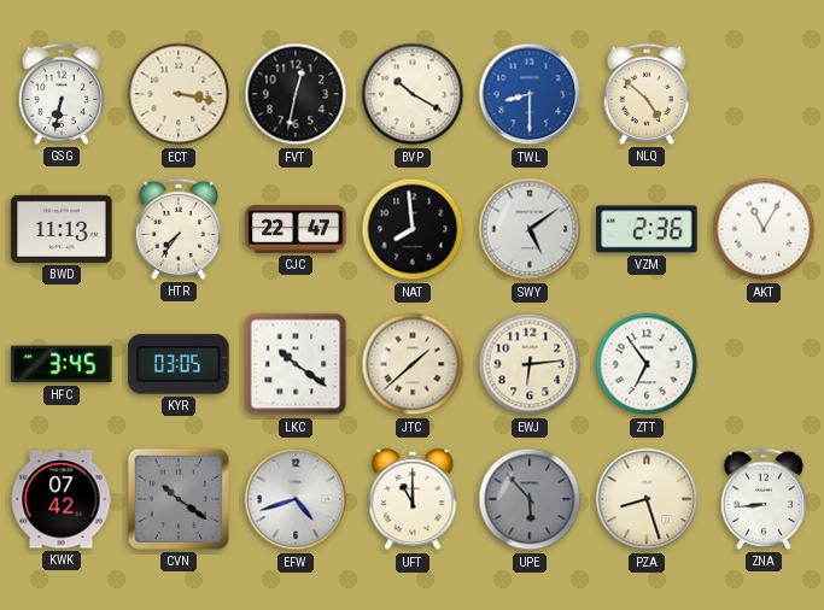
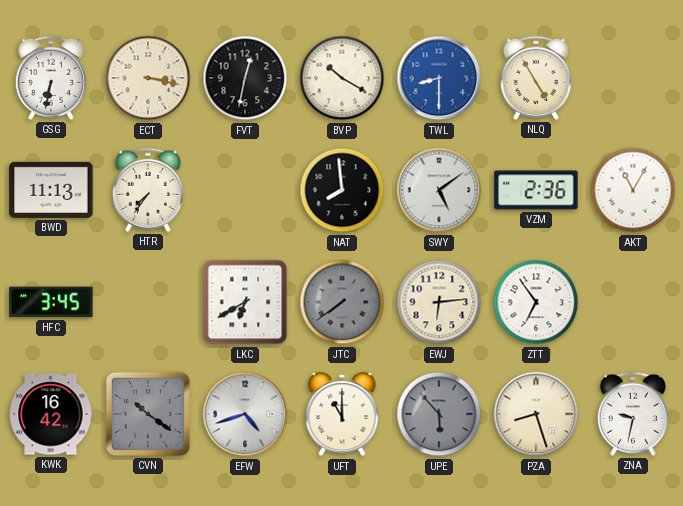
NLQ: 4:52 -> 4:55
CJC: 22:47 -> none
KYR: 03:05 -> none
LKC: 10:21 -> 6:40
JTC: 1:38 -> 7:39
JTC dial: cream -> grey
KWK: 07:42 -> 16:42
ZNA: 8:44 -> 9:32
